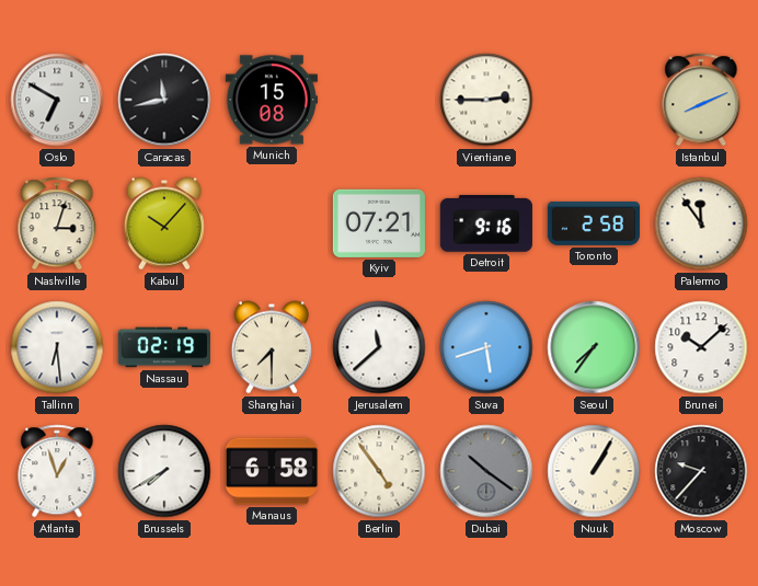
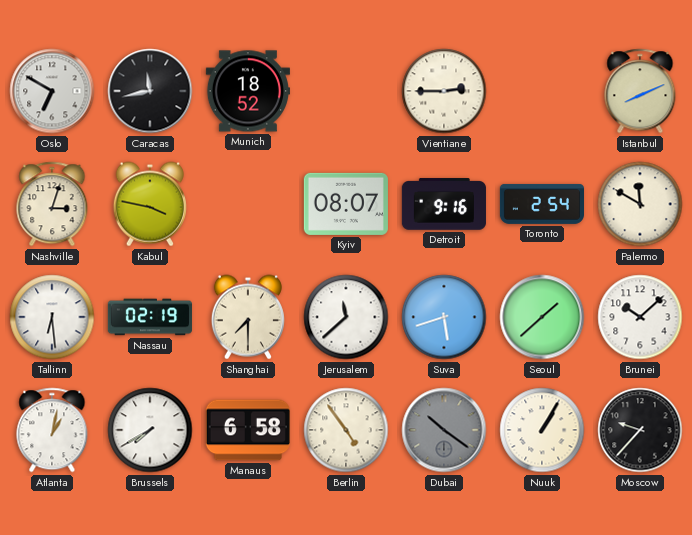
Munich: 15:08 -> 18:52
Kabul: 10:07 -> 3:47
Kyiv: 07:21 -> 08:07
Toronto: 2:58 -> 2:54
Palermo: 11:54 -> 11:50
Seoul: 7:36 -> 1:38
Atlanta: 12:57 -> 1:02
